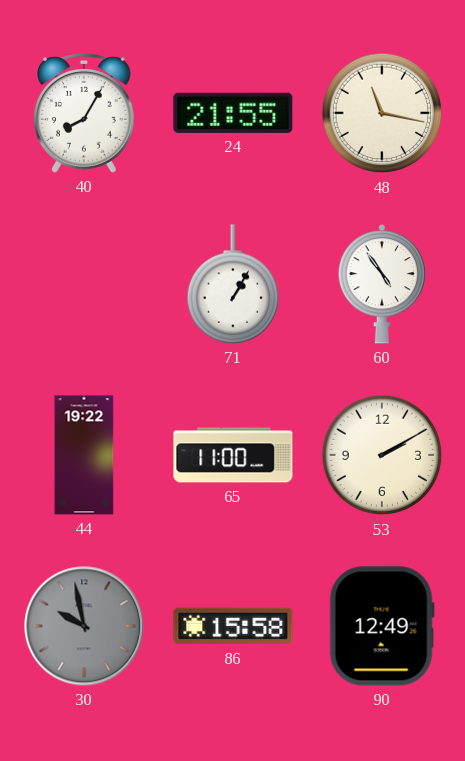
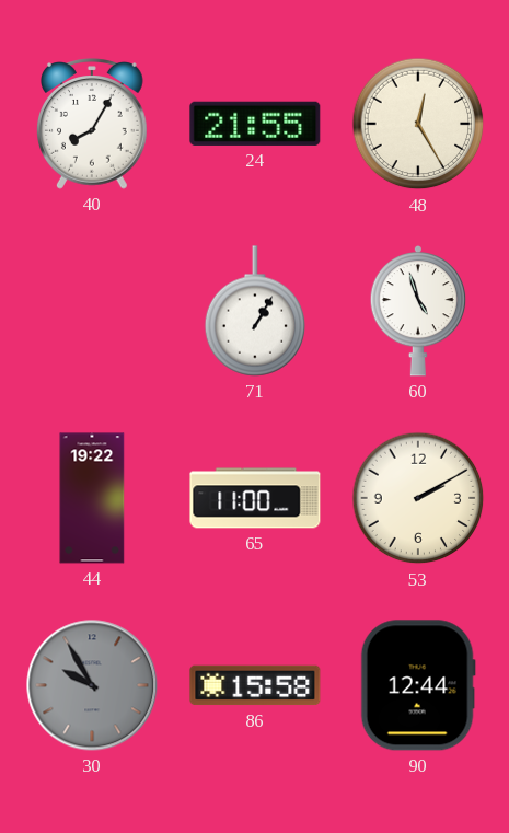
48: 11:17 -> 12:25
60: 4:54 -> 4:57
30: 9:58 -> 9:55
90: 12:49 -> 12:44
